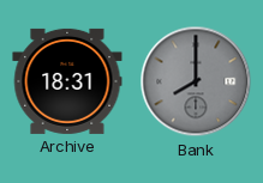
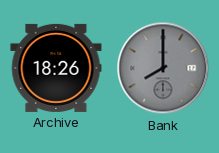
Archive: 18:31 -> 18:26
